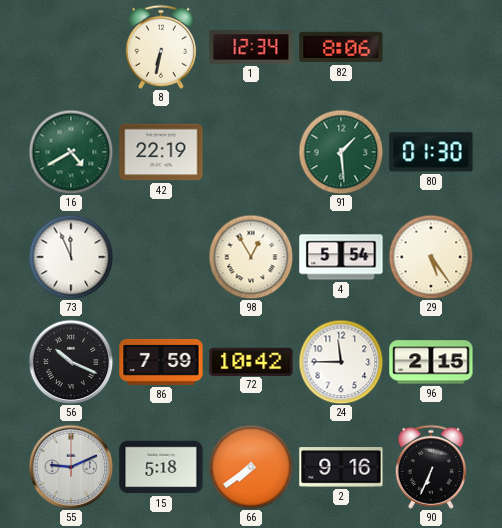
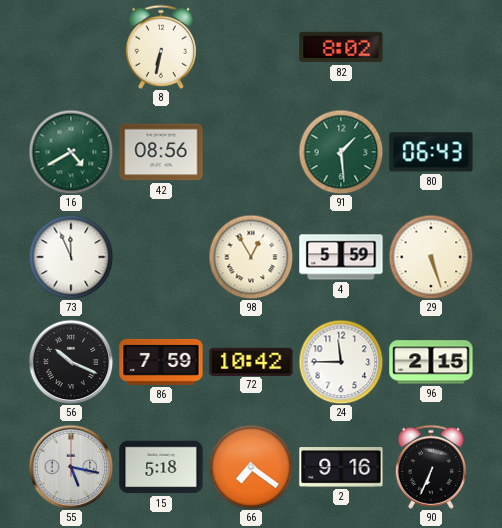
1: 12:34 -> none
82: 8:06 -> 8:02
42: 22:19 -> 08:56
80: 01:30 -> 06:43
4: 5:54 -> 5:59
29: 5:24 -> 5:27
55: 9:11 -> 5:17
66: 7:39 -> 7:21
